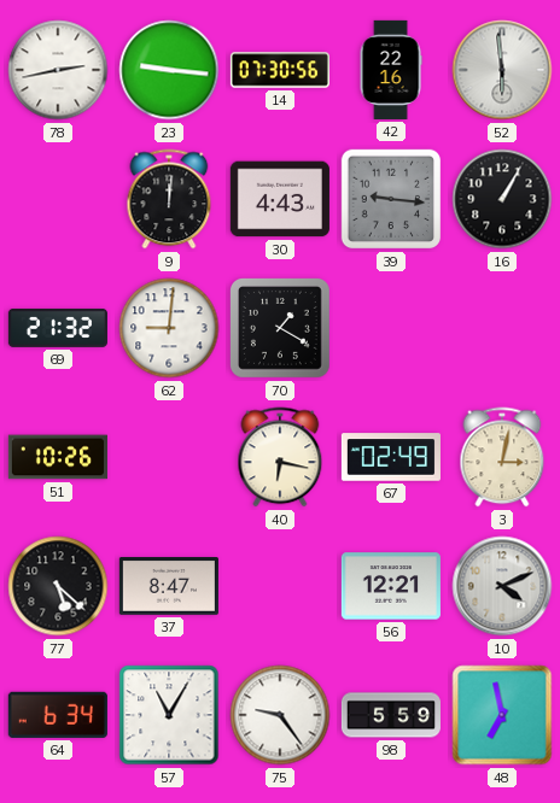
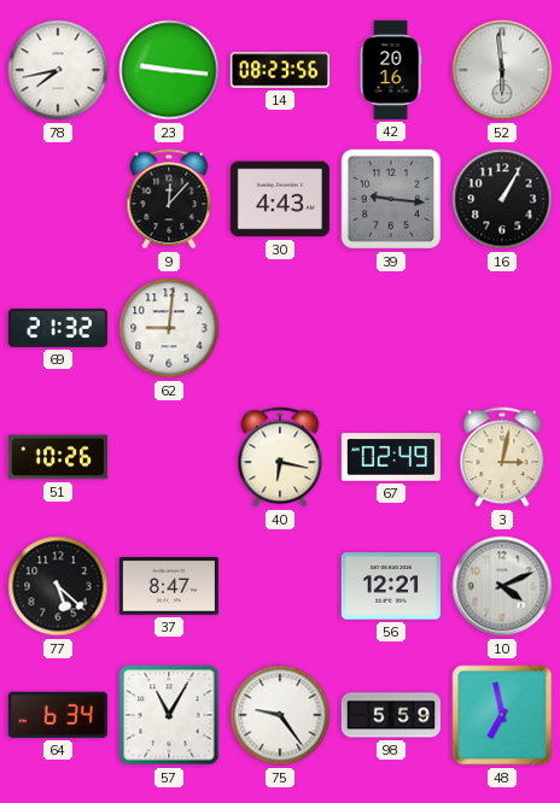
78: 2:43 -> 7:43
14: 07:30 -> 08:23
42: 22:16 -> 20:16
9: 12:01 -> 12:07
70: 1:20 -> none
